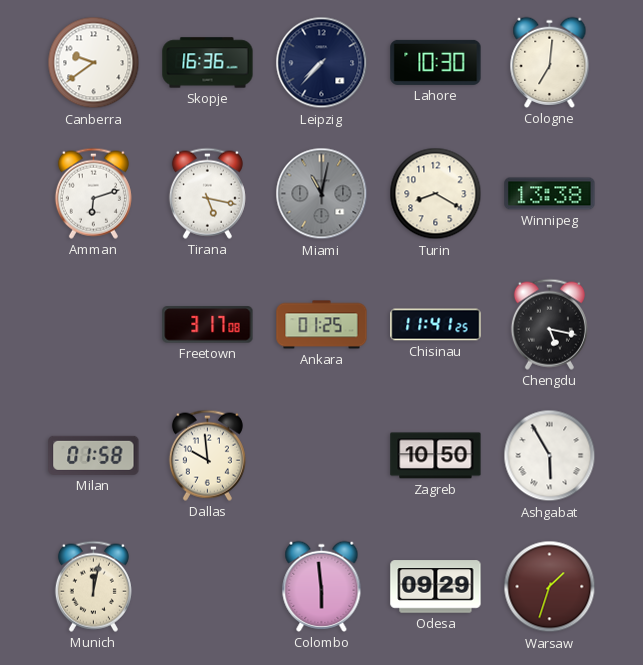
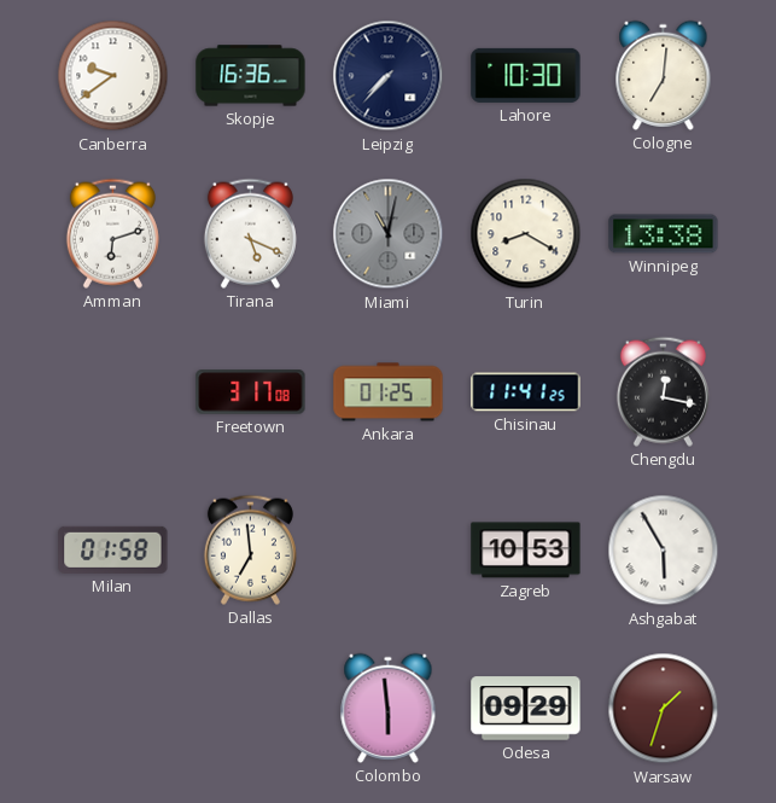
Tirana: 5:17 -> 5:19
Chengdu: 5:17 -> 12:17
Dallas: 9:59 -> 6:59
Zagreb: 10:50 -> 10:53
Munich: 12:02 -> none
